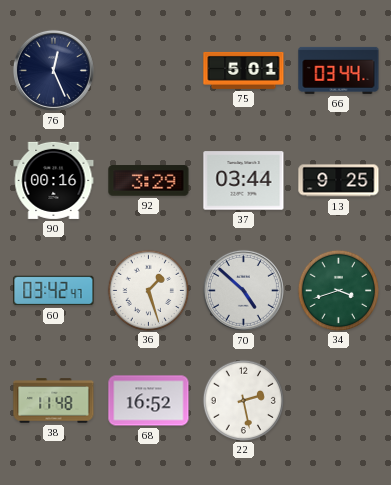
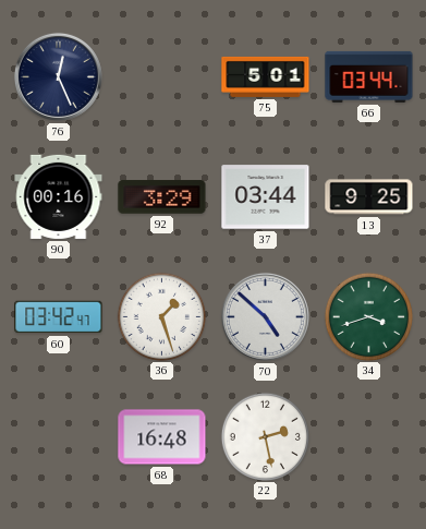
38: 11:48 -> none
68: 16:52 -> 16:48
